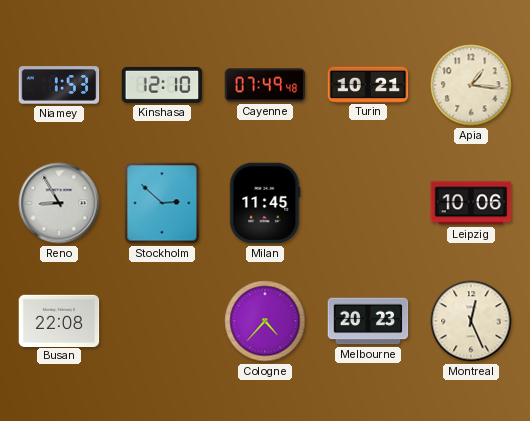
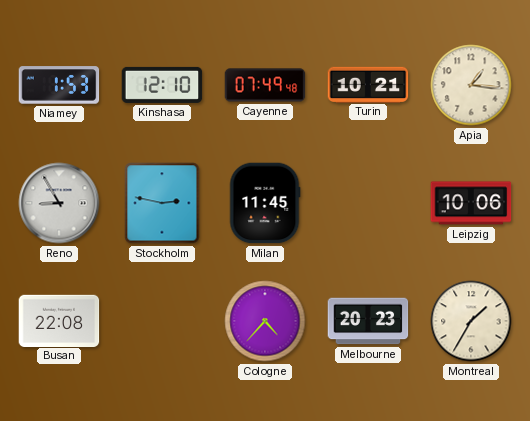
Stockholm: 2:52 -> 2:47
Montreal: 12:26 -> 1:35
